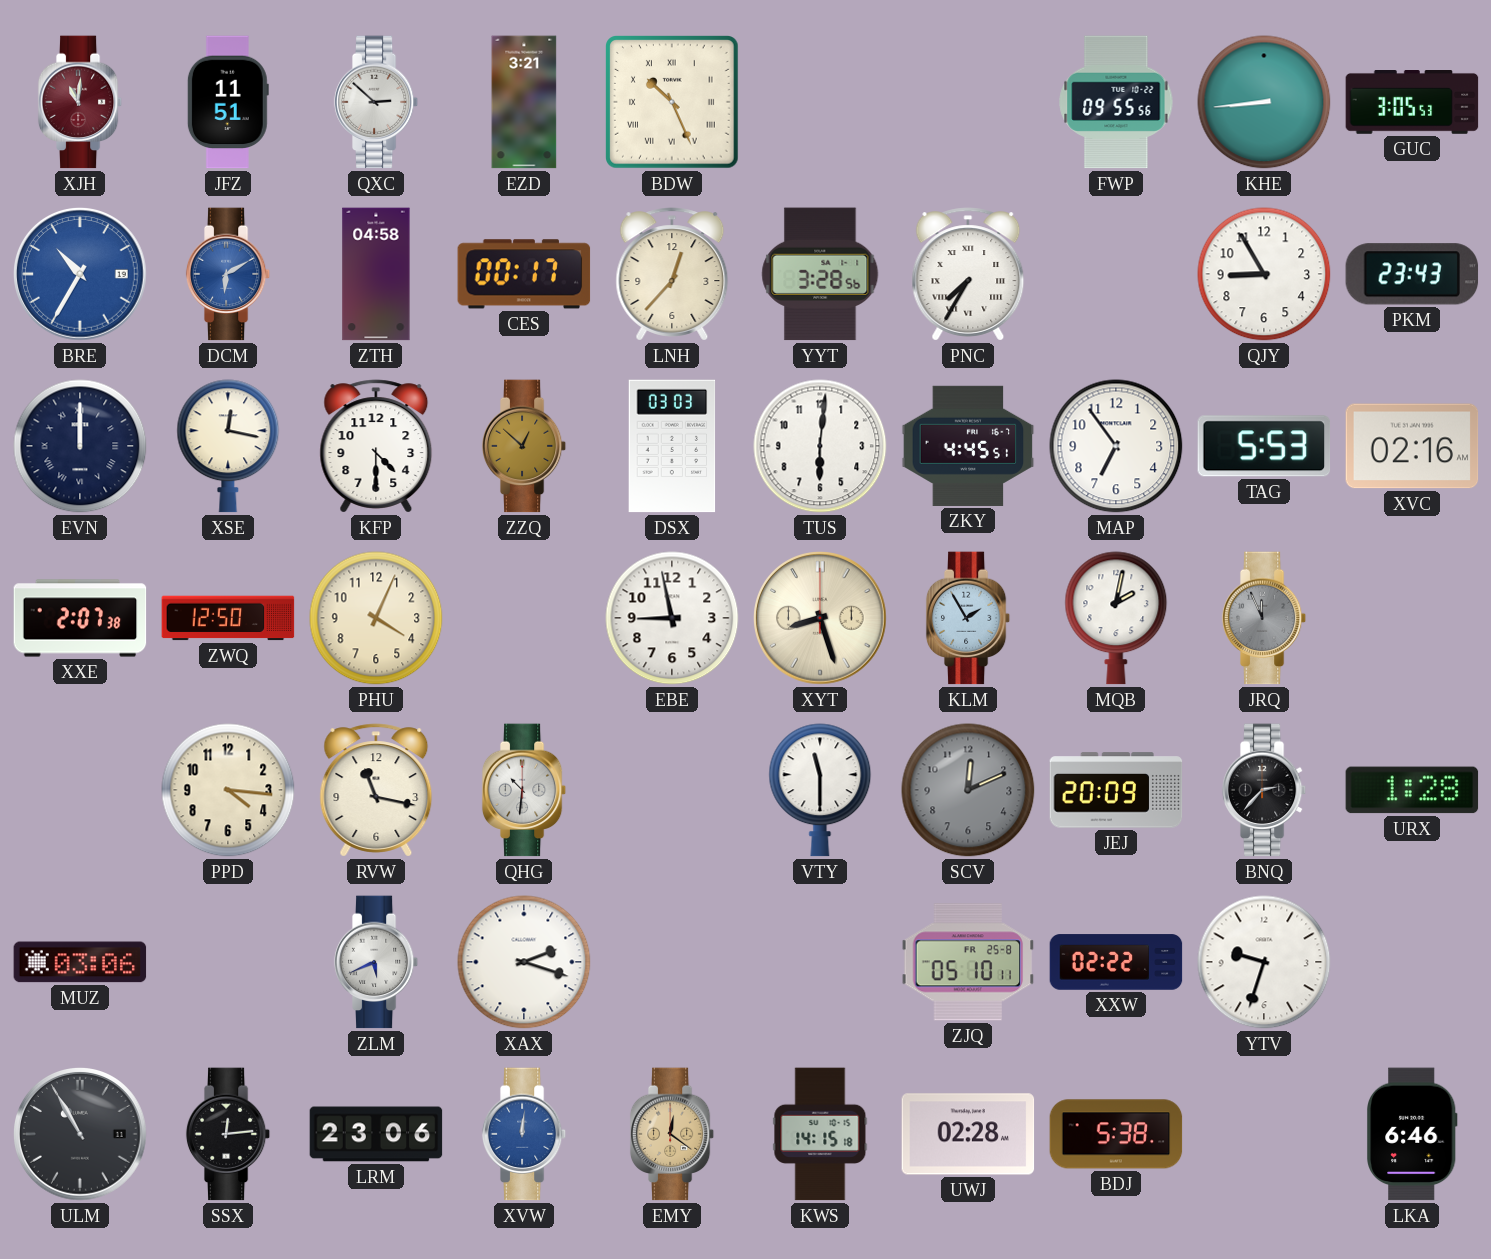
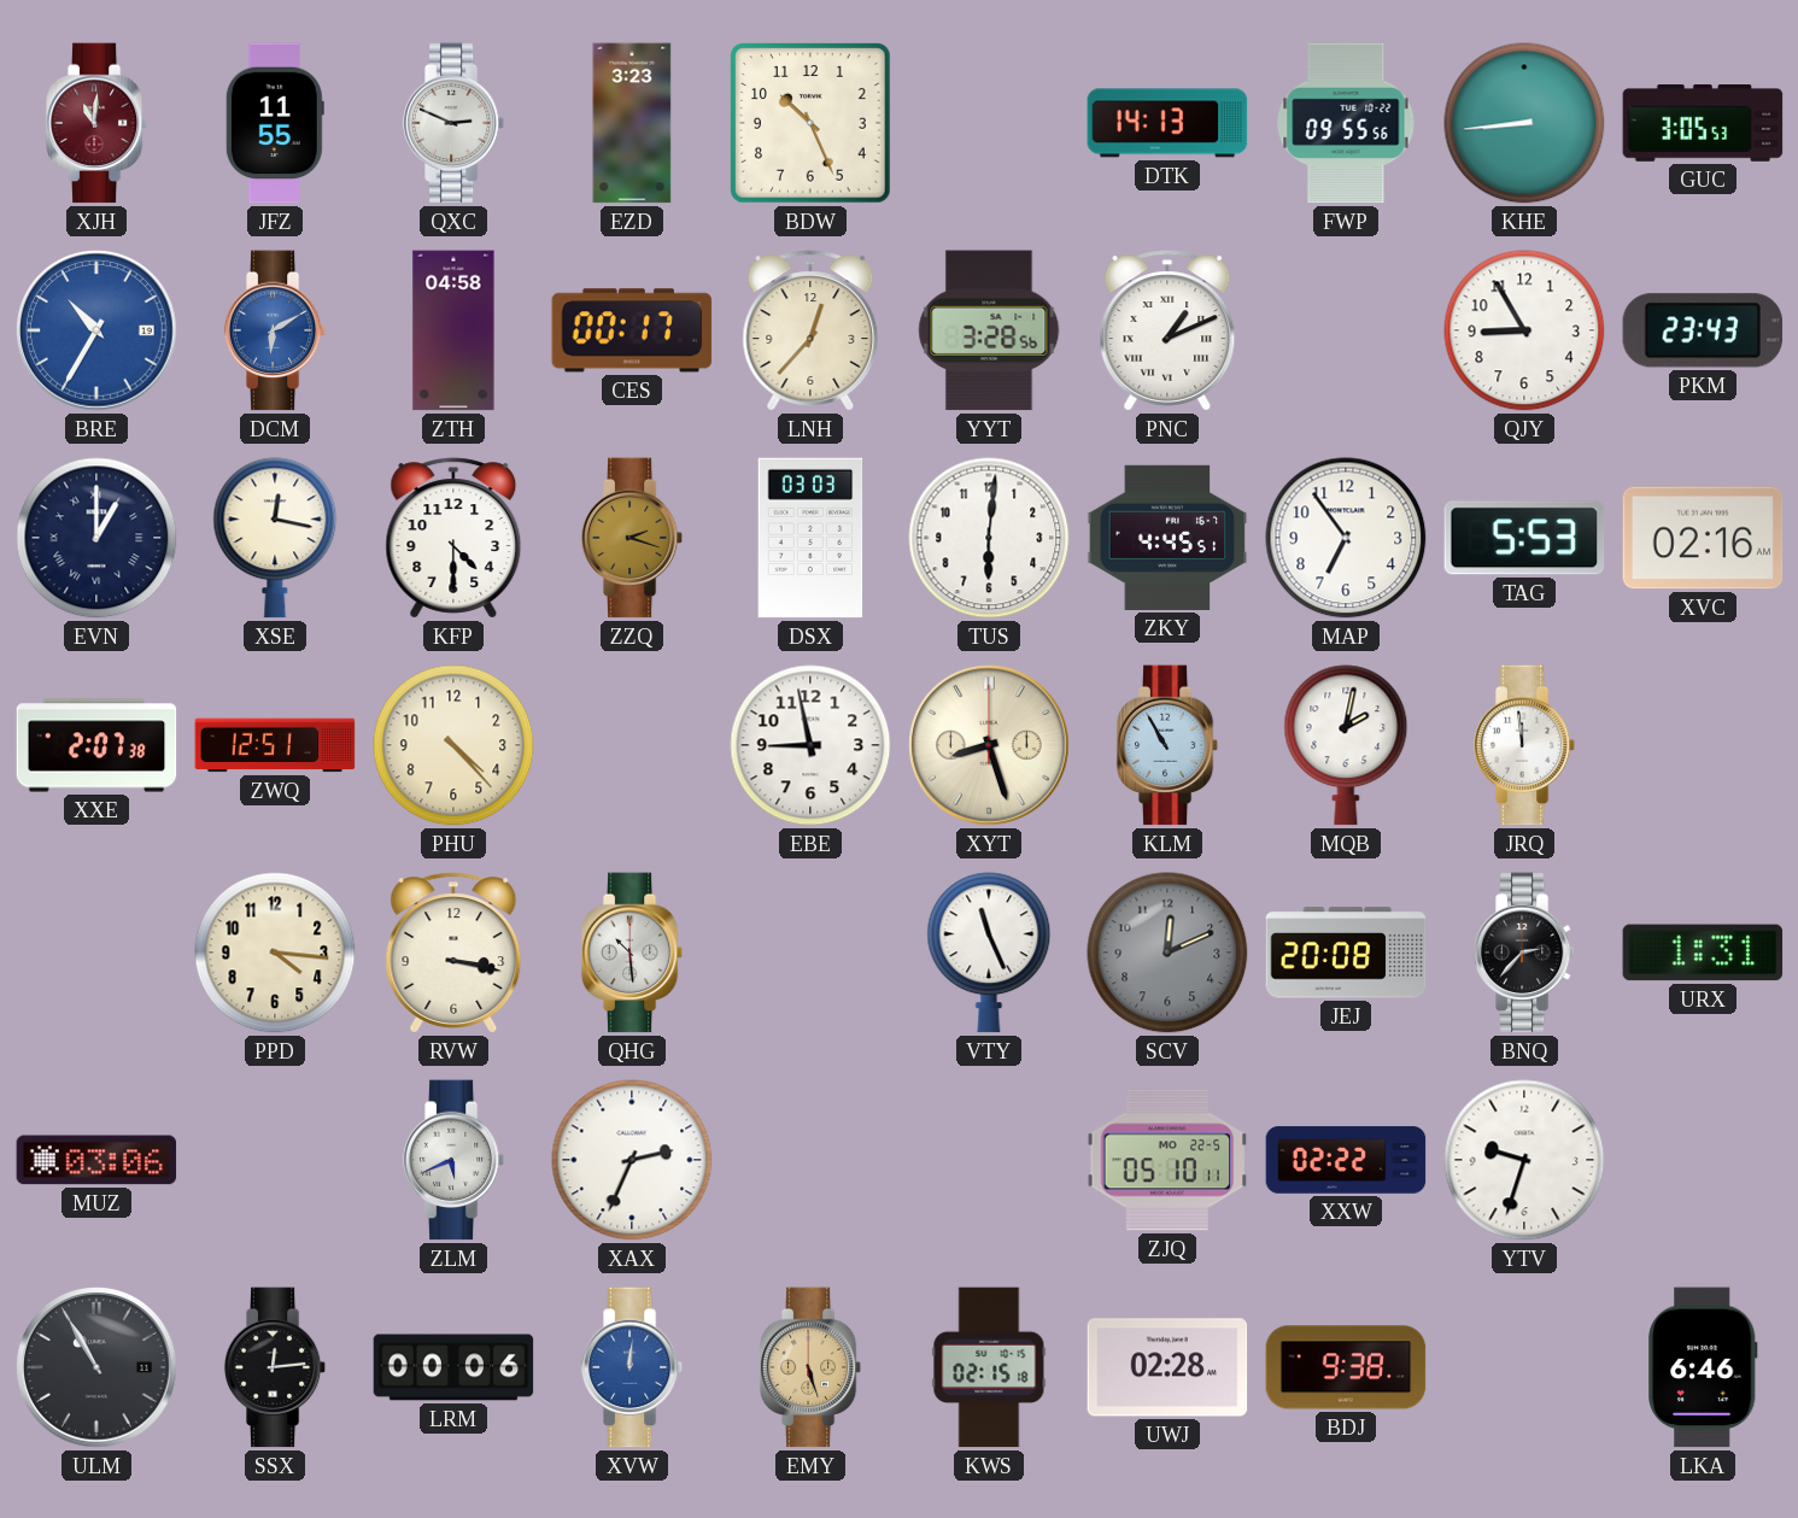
JFZ: 11:51 -> 11:55
QXC: 2:52 -> 2:49
EZD: 3:21 -> 3:23
BDW numerals: Roman -> Arabic
DTK: none -> 14:13
PNC: 7:35 -> 1:11
EVN: 12:00 -> 1:00
ZZQ: 12:52 -> 2:18
ZWQ: 12:50 -> 12:51
PHU: 4:04 -> 4:23
KLM: 1:55 -> 10:55
JRQ: 11:56 -> 11:59
JRQ dial: grey -> white
RVW: 11:17 -> 3:17
QHG: 10:31 -> 10:29
VTY: 11:30 -> 11:26
JEJ: 20:09 -> 20:08
URX: 1:28 -> 1:31
XAX: 2:18 -> 2:34
ZJQ date: FR 25-8 -> MO 22-5
LRM: 23:06 -> 00:06
EMY: 12:21 -> 5:27
KWS: 14:15 -> 02:15
BDJ: 5:38 -> 9:38
